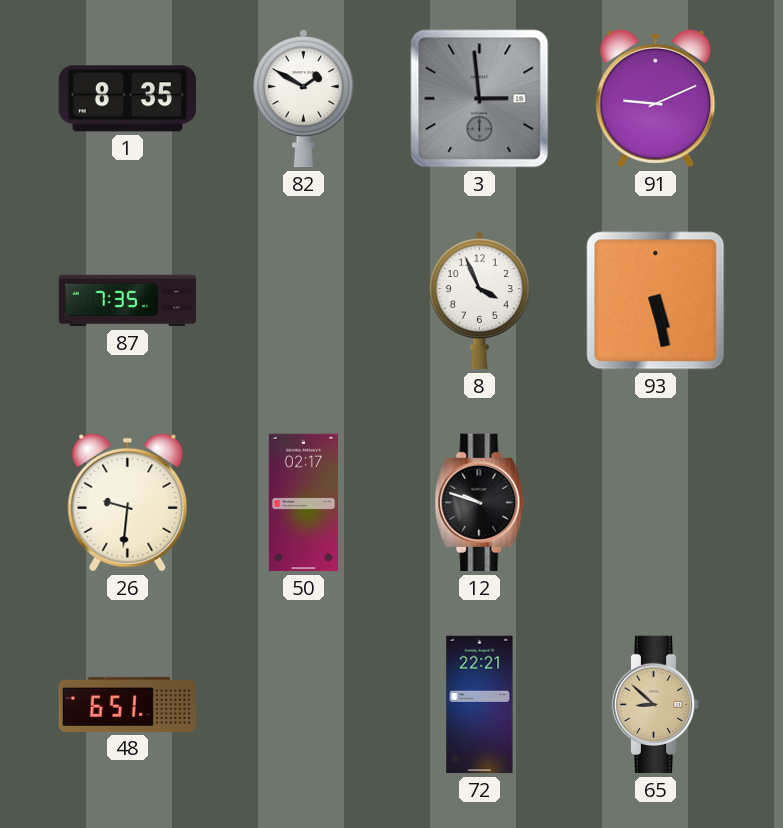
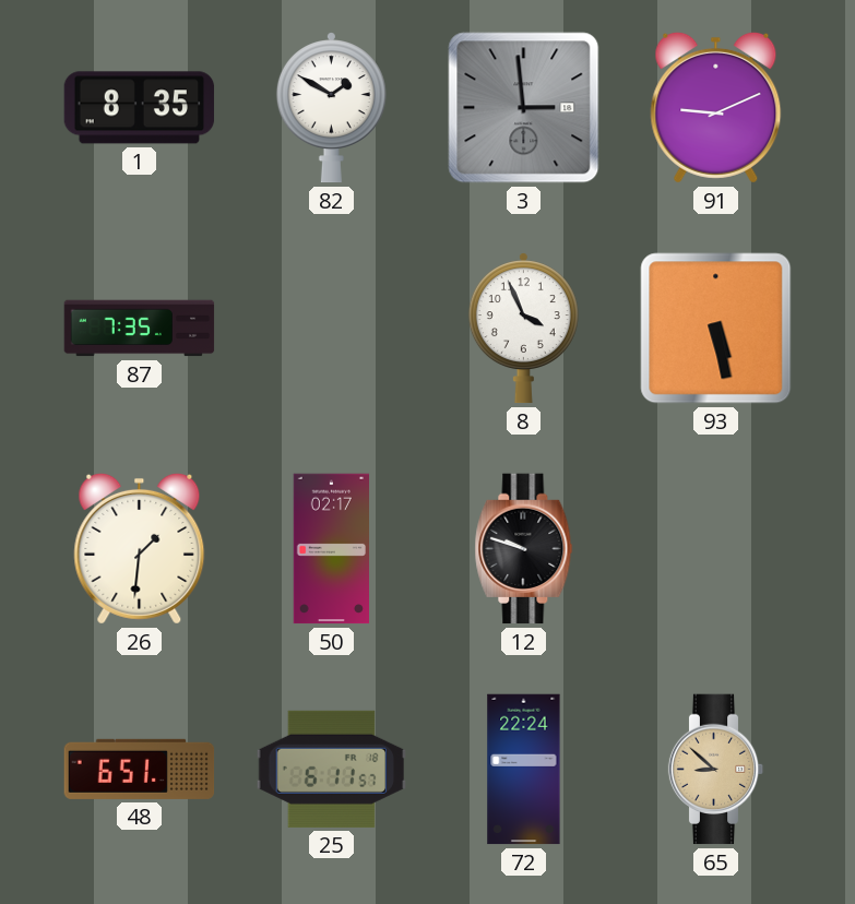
26: 9:31 -> 1:31
25: none -> 6:11
72: 22:21 -> 22:24
